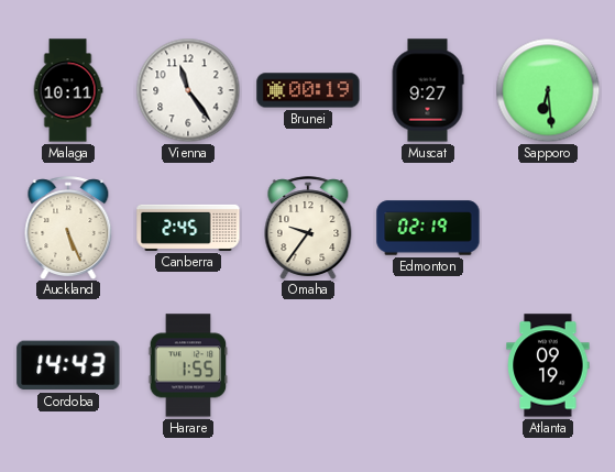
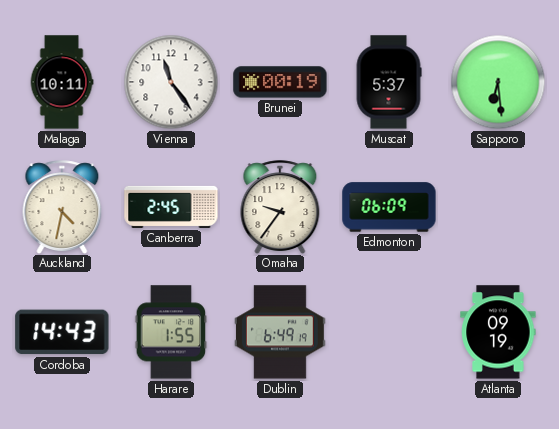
Muscat: 9:27 -> 5:37
Auckland: 5:26 -> 4:32
Edmonton: 02:19 -> 06:09
Dublin: none -> 6:49
